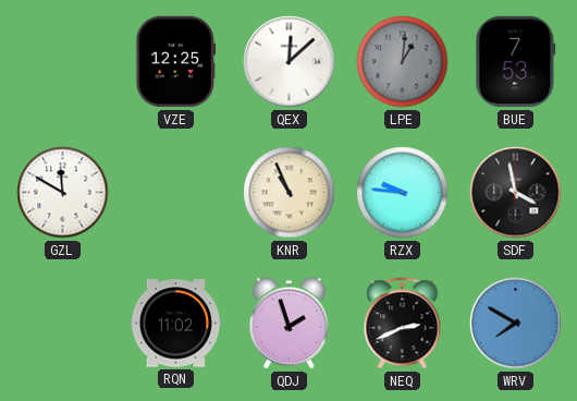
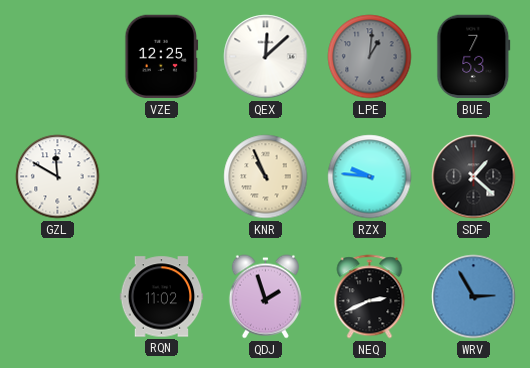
SDF: 3:58 -> 1:22
WRV: 7:50 -> 2:55
